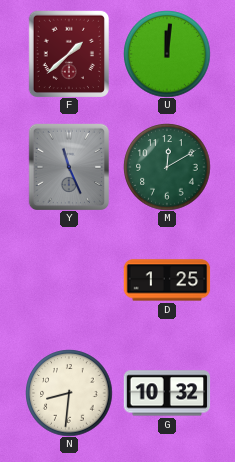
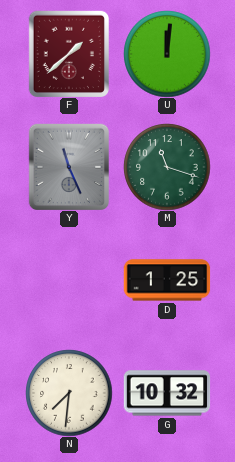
M: 12:10 -> 11:18
N: 8:31 -> 7:31
